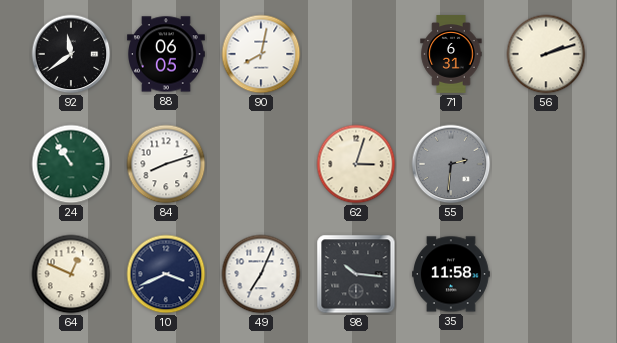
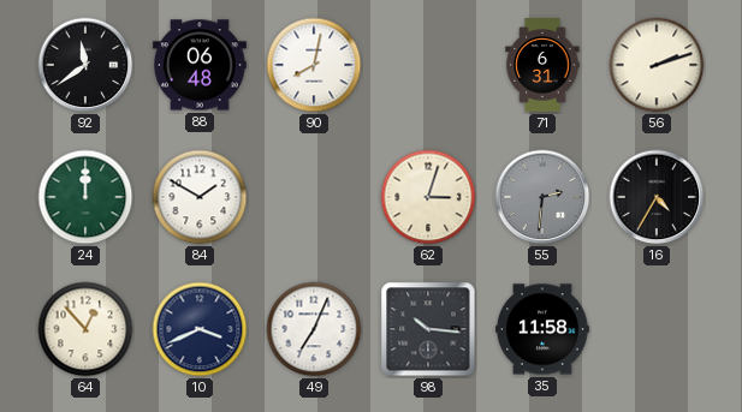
88: 06:05 -> 06:48
24: 10:54 -> 12:00
84: 8:12 -> 1:50
16: none -> 4:35
64: 12:49 -> 12:53
